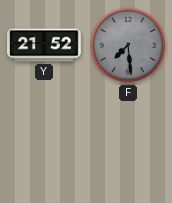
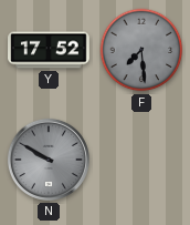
Y: 21:52 -> 17:52
N: none -> 9:50
